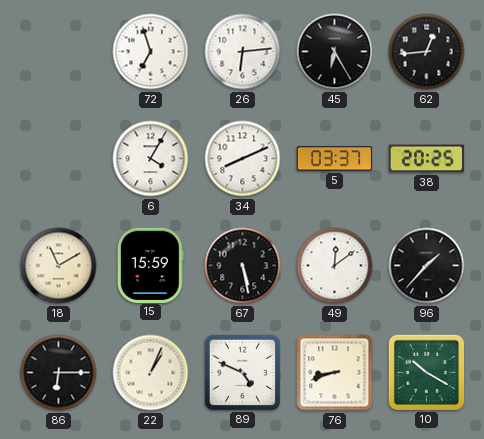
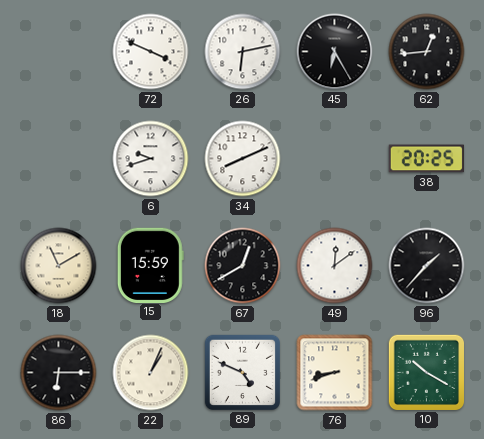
72: 6:57 -> 3:49
26: 6:14 -> 6:13
6: 4:05 -> 9:42
5: 03:37 -> none
67: 5:28 -> 12:40
